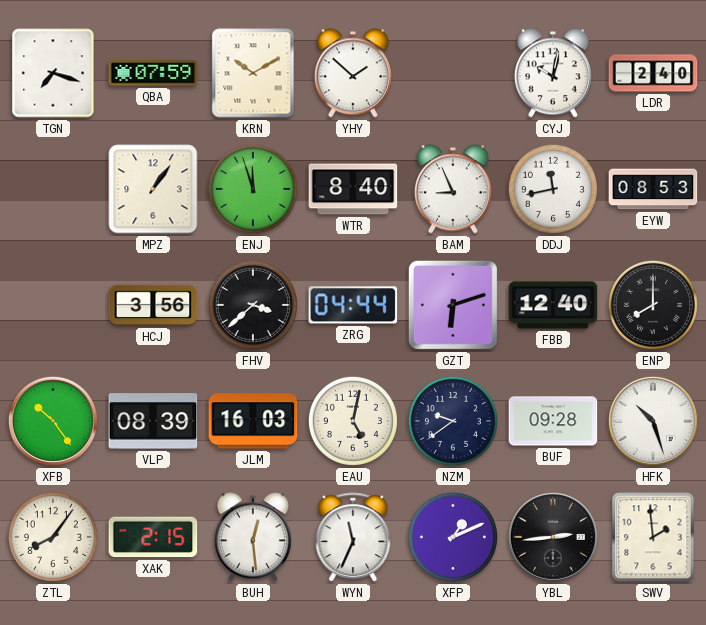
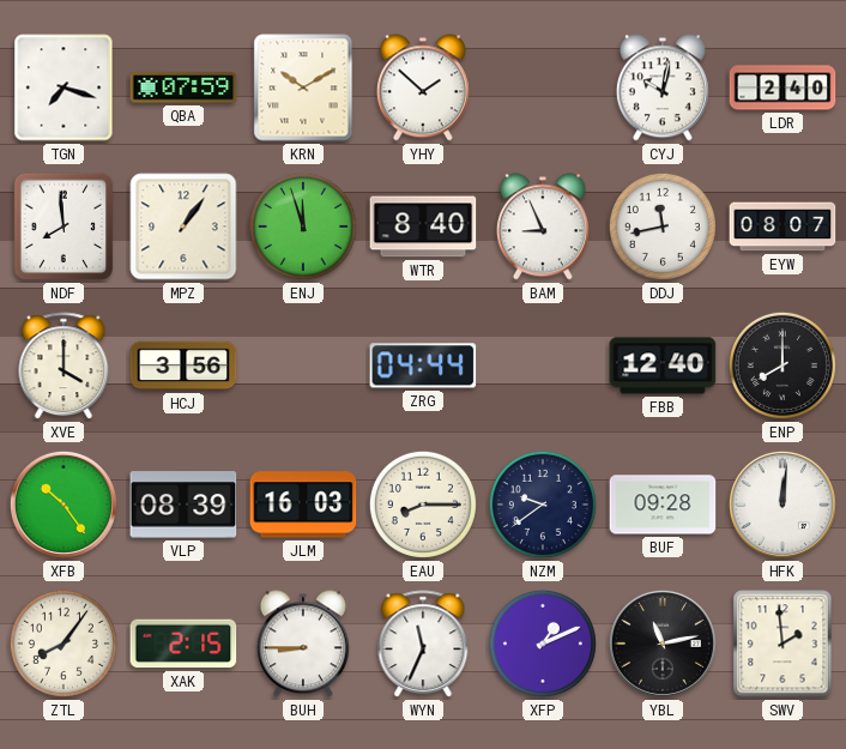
NDF: none -> 7:59
EYW: 08:53 -> 08:07
XVE: none -> 4:00
FHV: 3:38 -> none
GZT: 6:12 -> none
EAU: 5:02 -> 8:15
HFK: 10:27 -> 12:01
BUH: 12:29 -> 8:45
YBL: 2:44 -> 11:13
